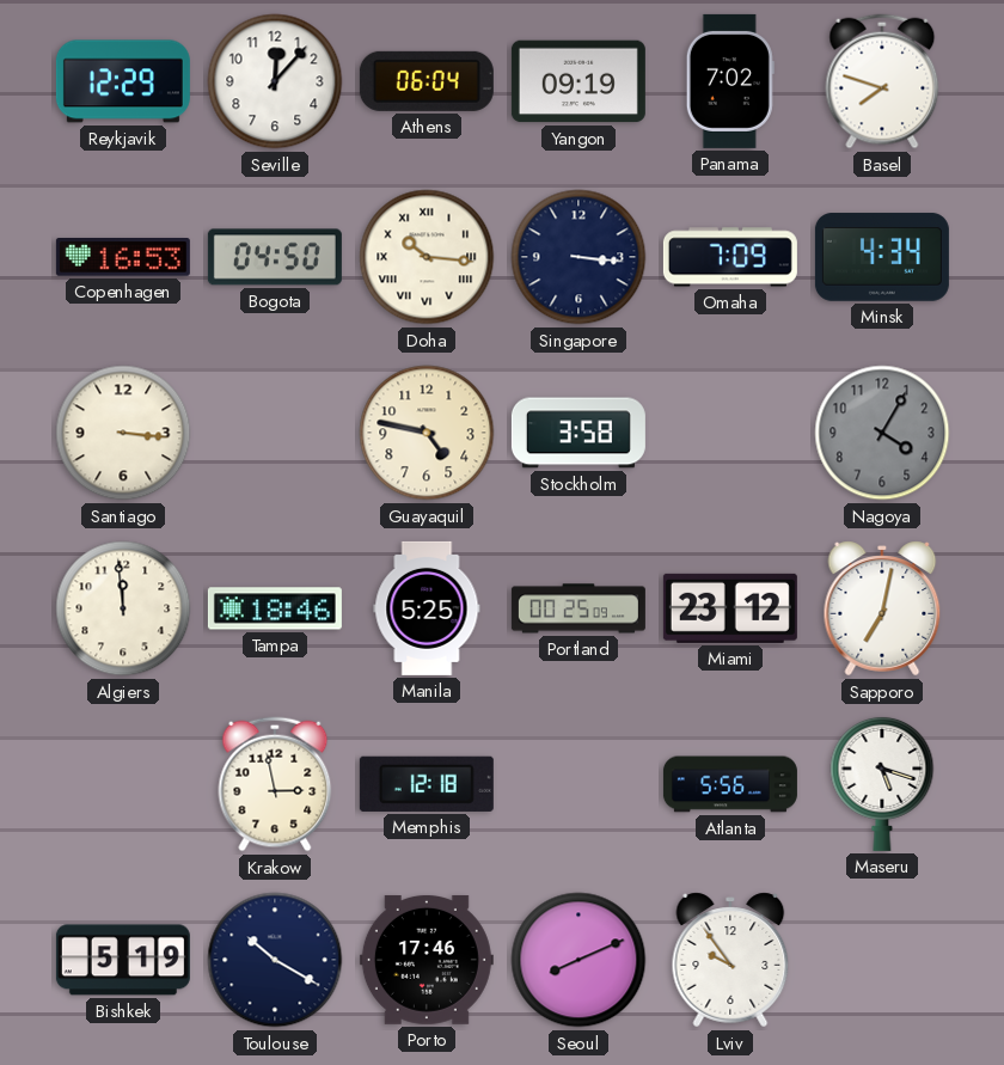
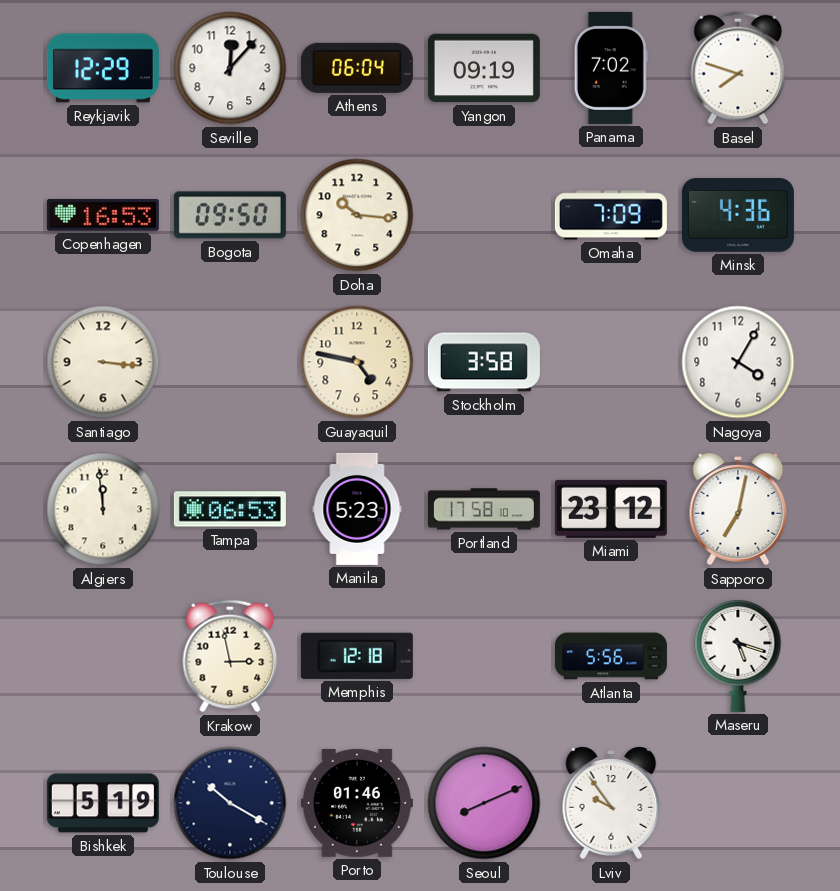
Bogota: 04:50 -> 09:50
Doha numerals: Roman -> Arabic
Singapore: 3:16 -> none
Minsk: 4:34 -> 4:36
Nagoya dial: grey -> white
Tampa: 18:46 -> 06:53
Manila: 5:25 -> 5:23
Portland: 00:25 -> 17:58
Porto: 17:46 -> 01:46
